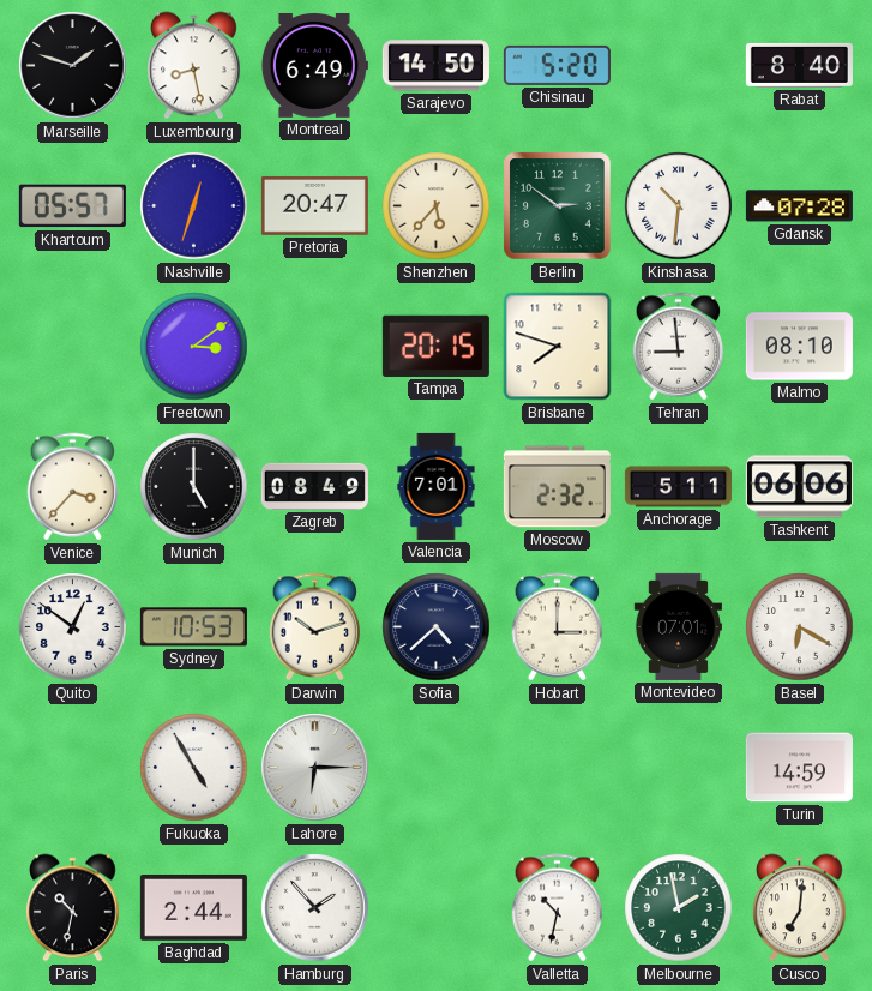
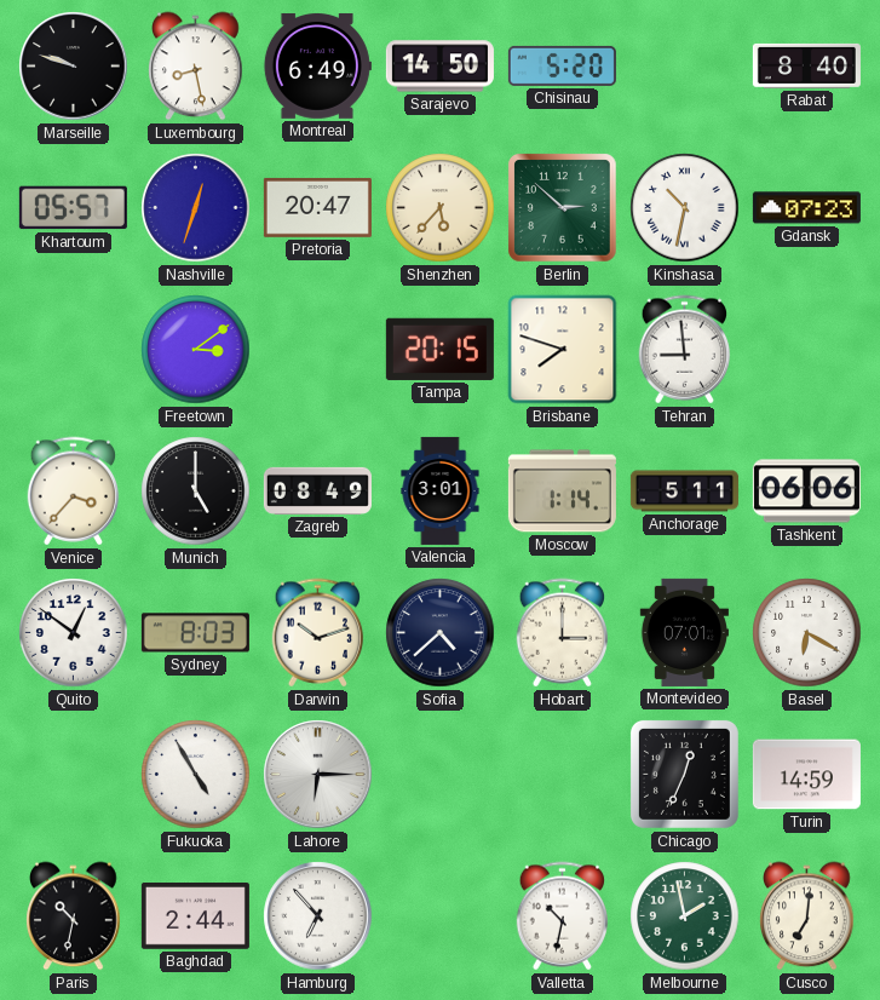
Marseille: 1:48 -> 9:48
Berlin: 2:51 -> 2:52
Kinshasa: 10:31 -> 10:32
Gdansk: 07:28 -> 07:23
Malmo: 08:10 -> none
Valencia: 7:01 -> 3:01
Moscow: 2:32 -> 1:14
Sydney: 10:53 -> 8:03
Chicago: none -> 12:34
Hamburg: 1:53 -> 6:53
